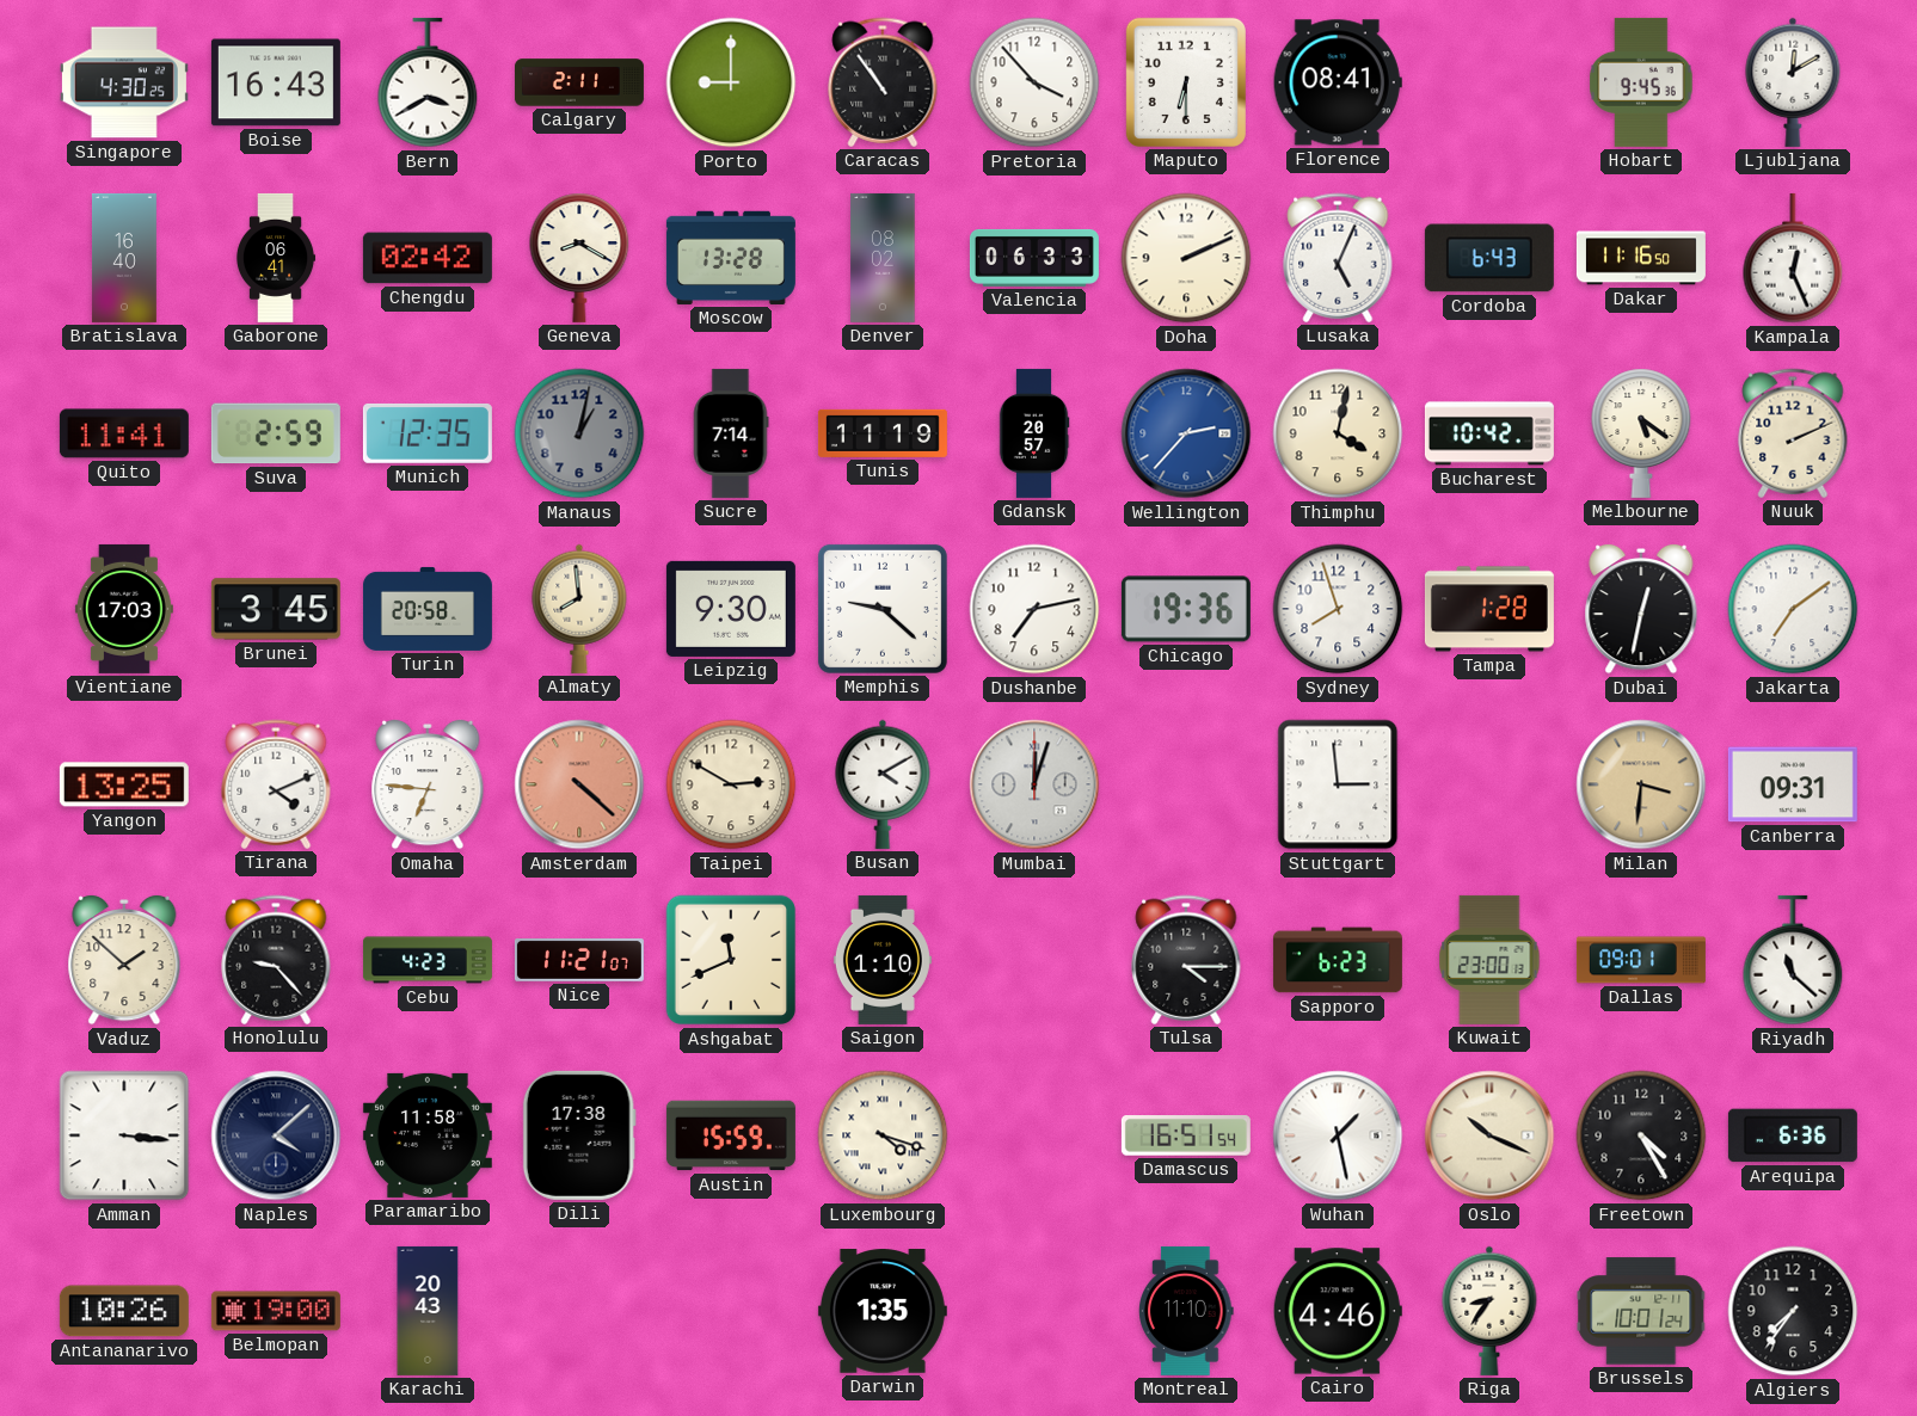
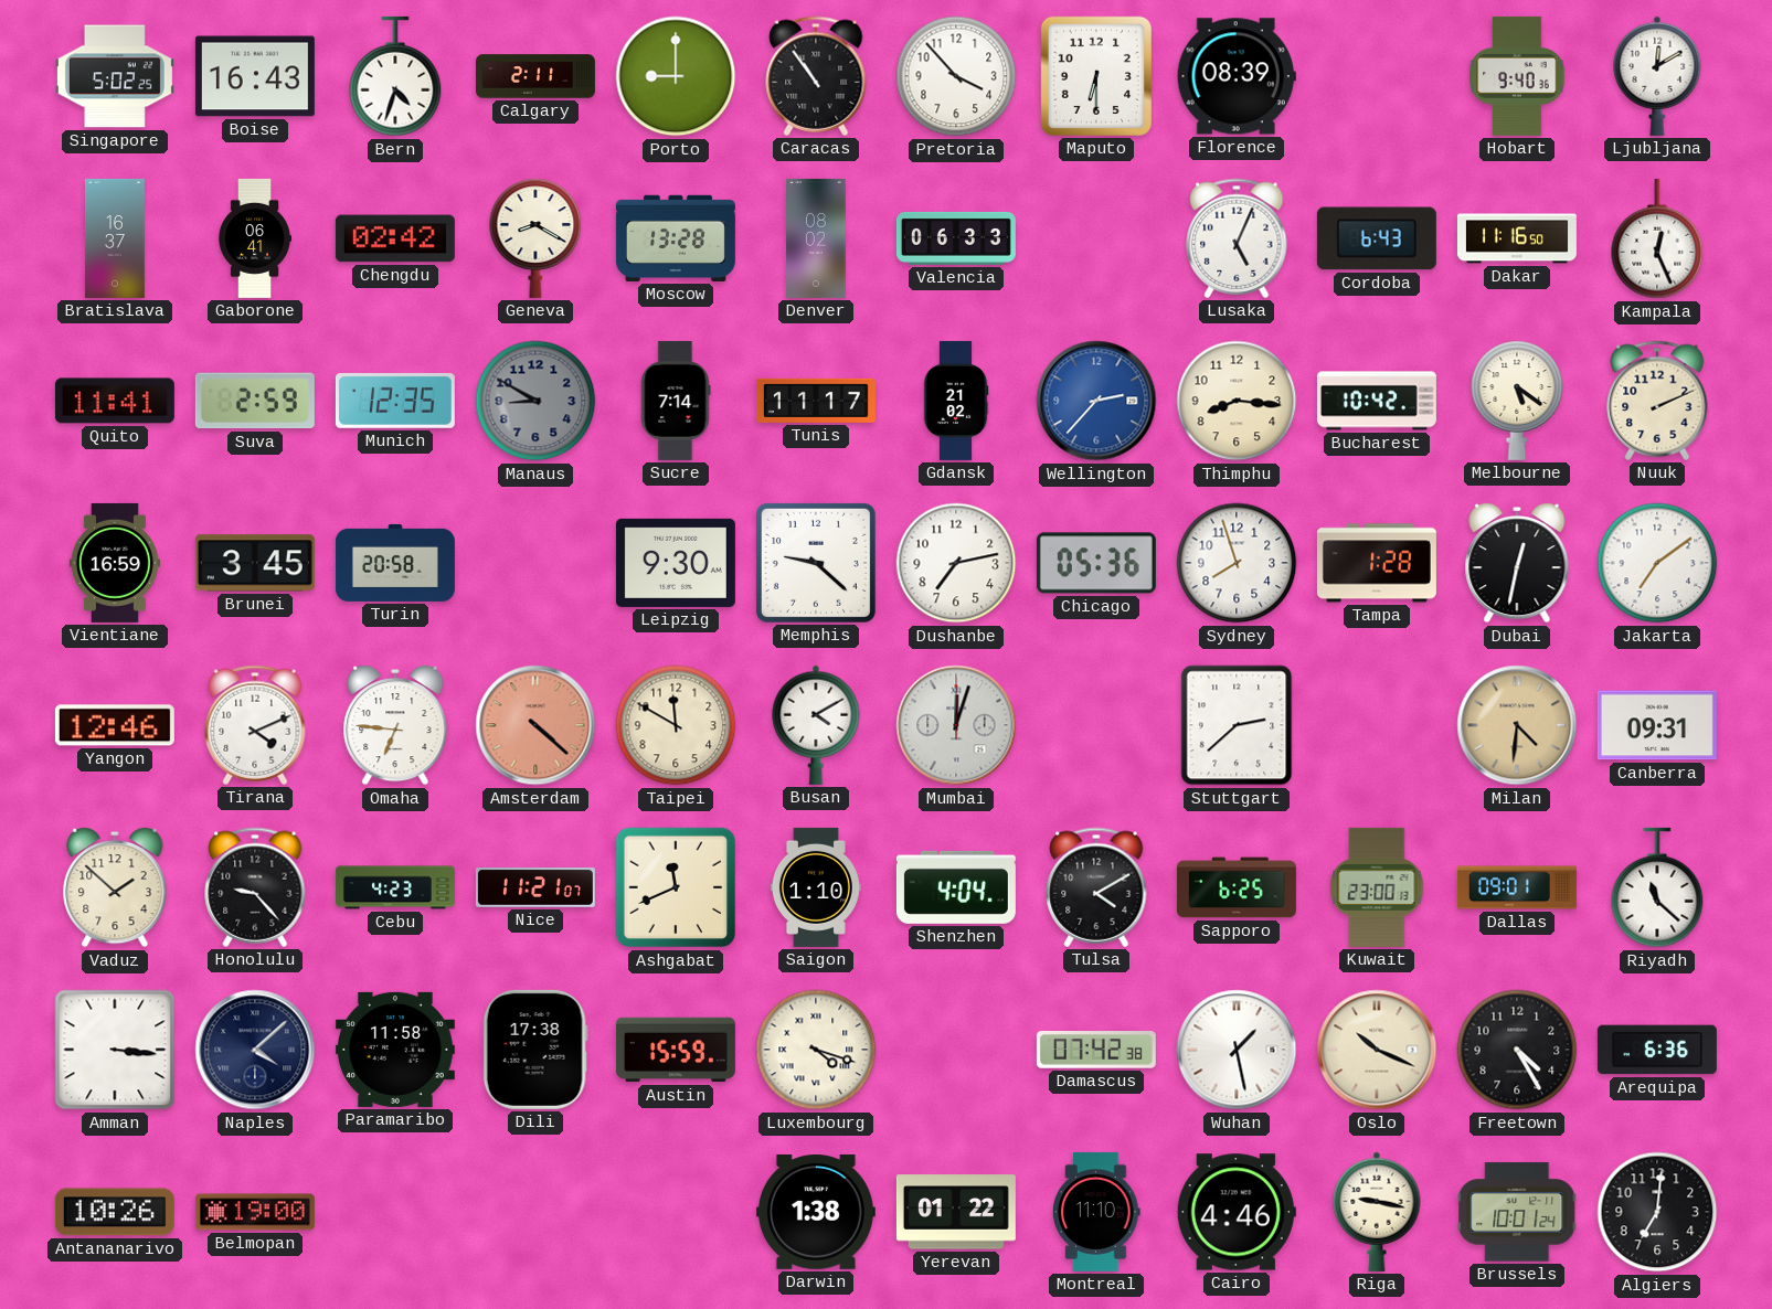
Singapore: 4:30 -> 5:02
Bern: 3:40 -> 4:33
Florence: 08:41 -> 08:39
Hobart: 9:45 -> 9:40
Bratislava: 16:40 -> 16:37
Doha: 2:11 -> none
Manaus: 1:02 -> 8:50
Tunis: 11:19 -> 11:17
Gdansk: 20:57 -> 21:02
Thimphu: 4:02 -> 8:16
Vientiane: 17:03 -> 16:59
Almaty: 7:59 -> none
Chicago: 19:36 -> 05:36
Yangon: 13:25 -> 12:46
Taipei: 2:50 -> 11:50
Stuttgart: 2:59 -> 2:38
Milan: 3:31 -> 4:31
Shenzhen: none -> 4:04
Tulsa: 4:15 -> 4:10
Sapporo: 6:23 -> 6:25
Damascus: 16:51 -> 07:42
Karachi: 20:43 -> none
Darwin: 1:35 -> 1:38
Yerevan: none -> 01:22
Riga: 8:36 -> 9:17
Algiers: 7:36 -> 7:01
